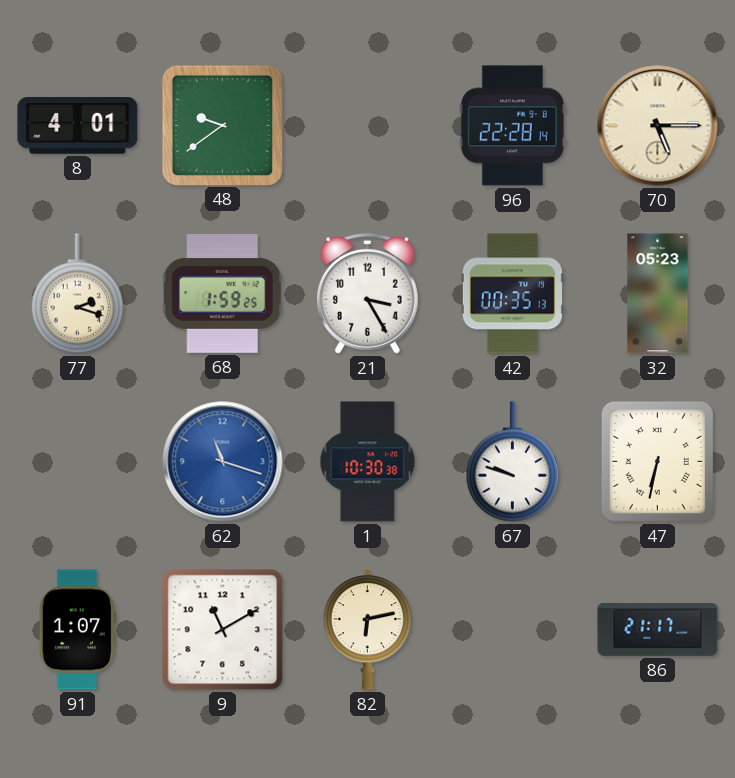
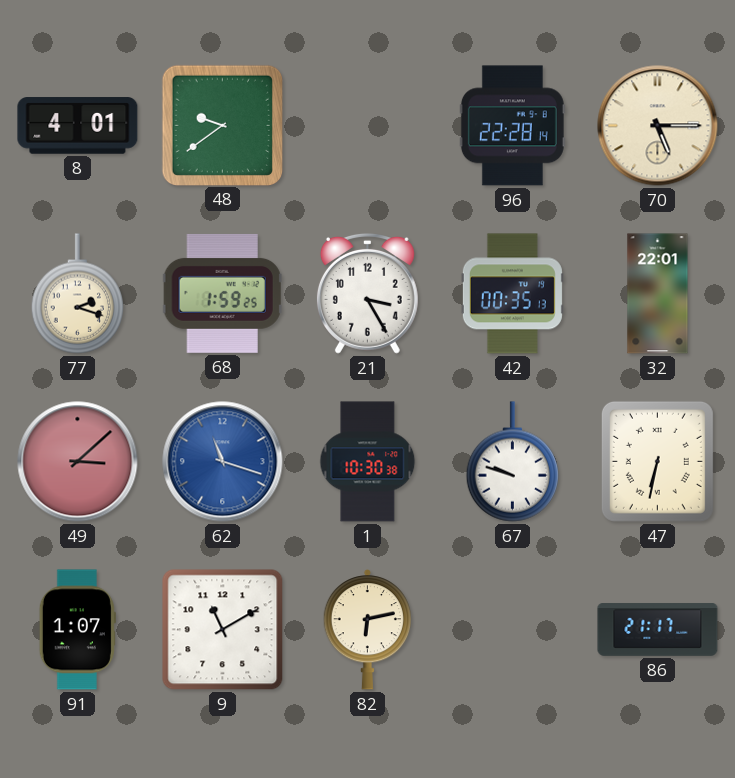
32: 05:23 -> 22:01
49: none -> 3:08
